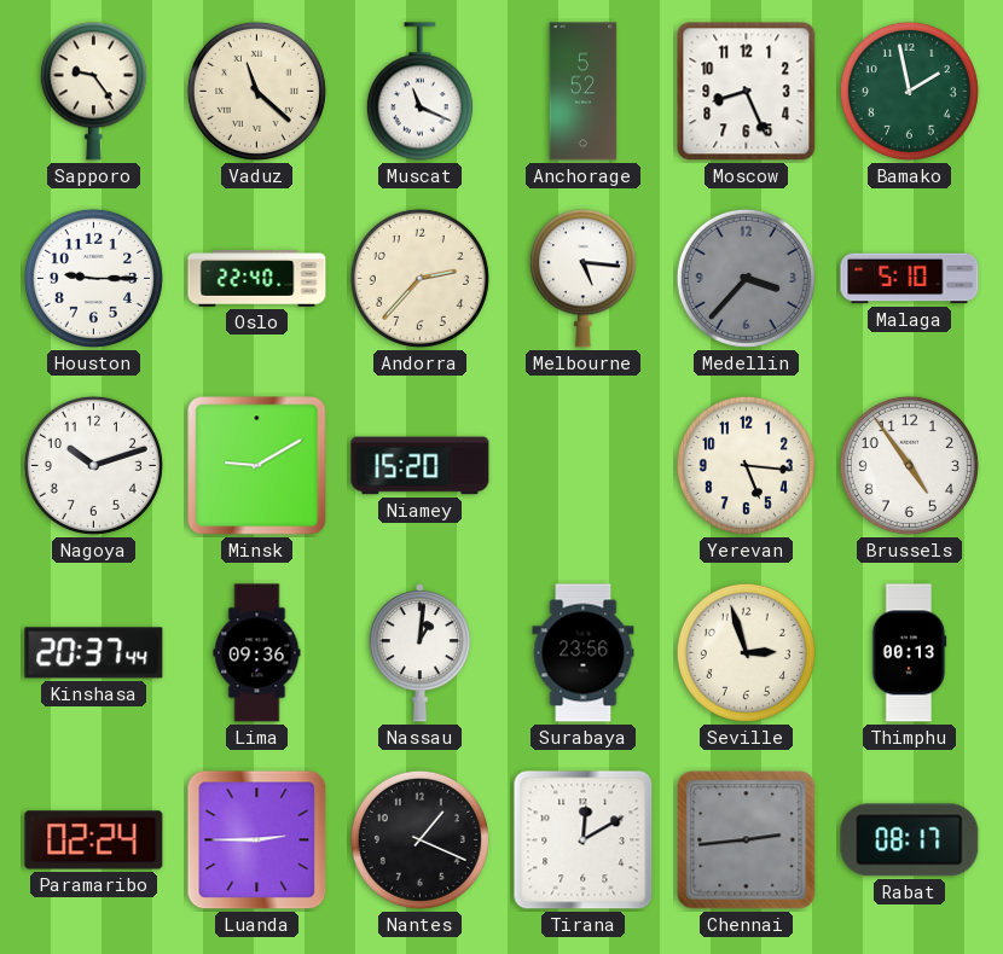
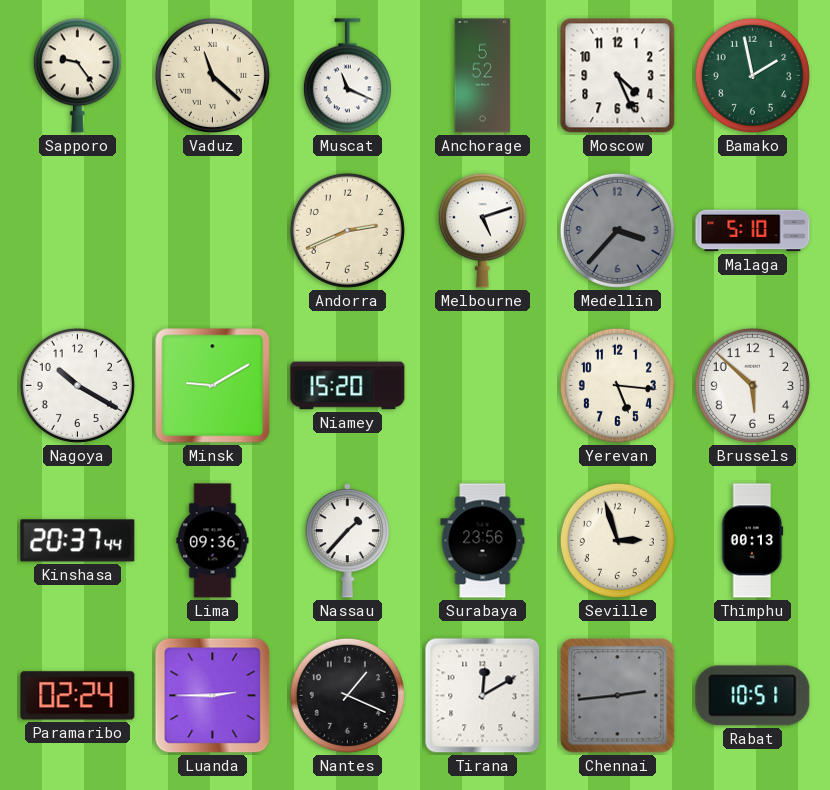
Moscow: 8:26 -> 4:26
Houston: 9:15 -> none
Oslo: 22:40 -> none
Andorra: 2:37 -> 2:41
Melbourne: 5:16 -> 5:12
Nagoya: 10:12 -> 10:20
Brussels: 4:54 -> 5:52
Nassau: 1:01 -> 1:37
Rabat: 08:17 -> 10:51
